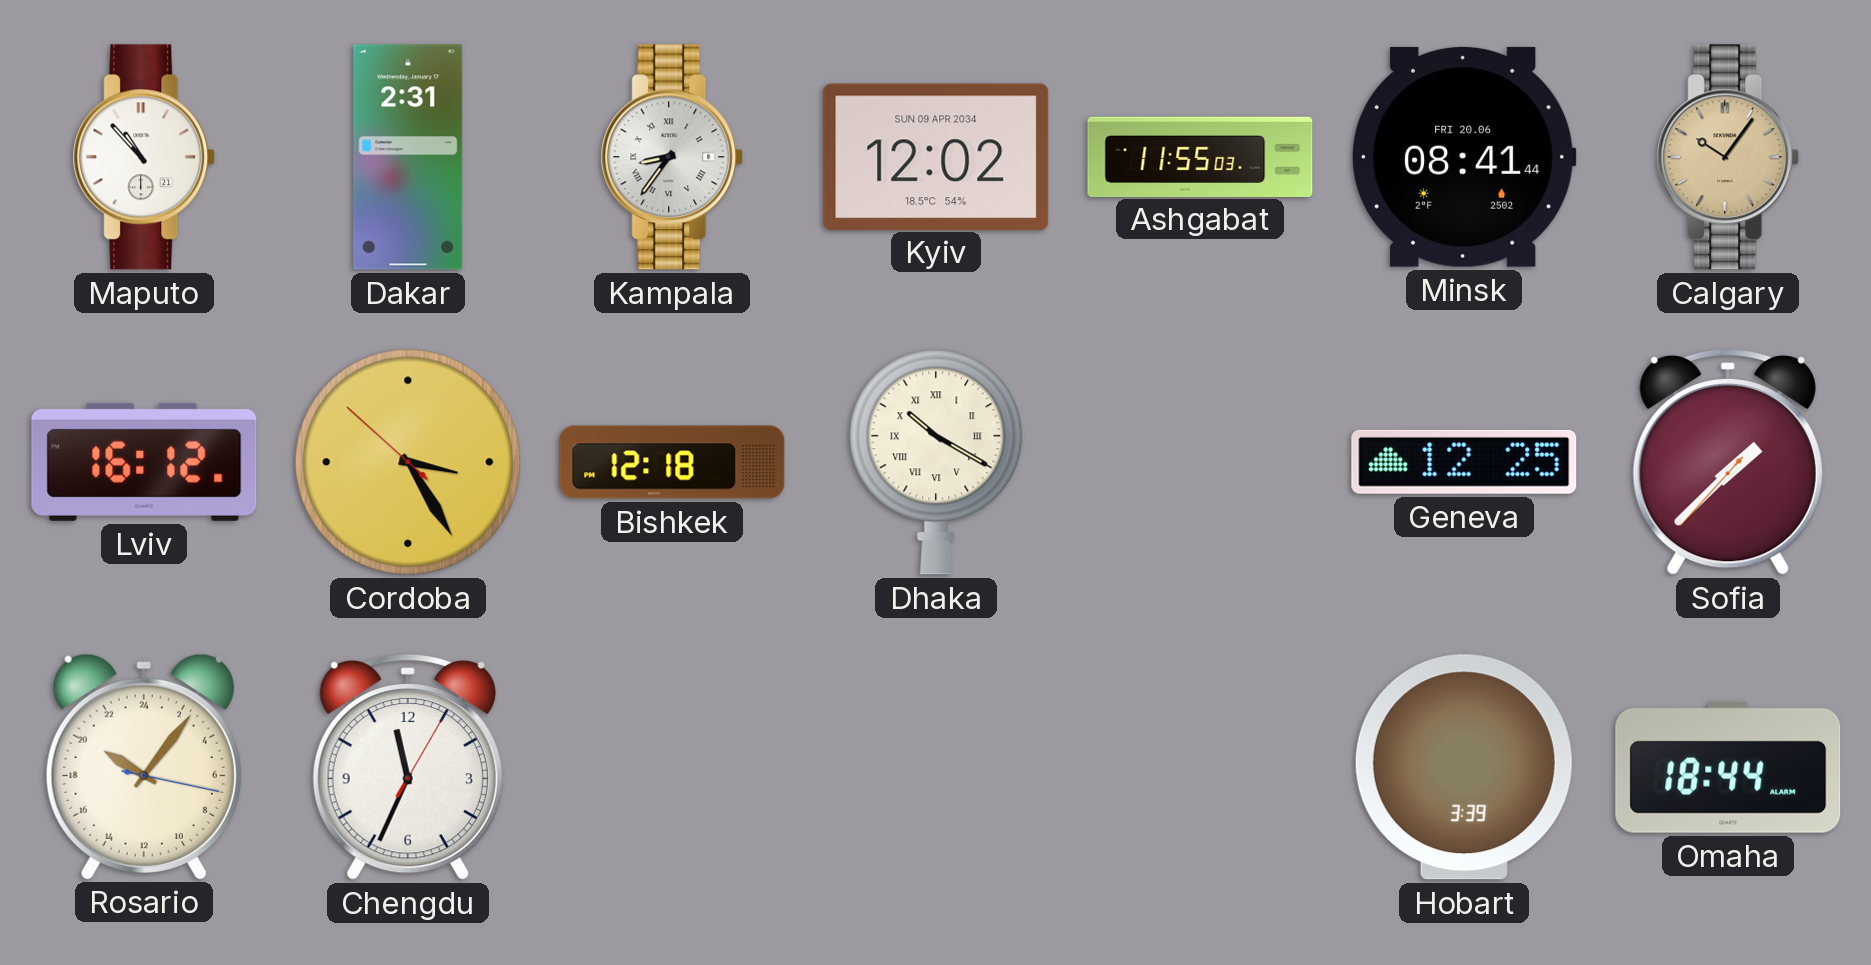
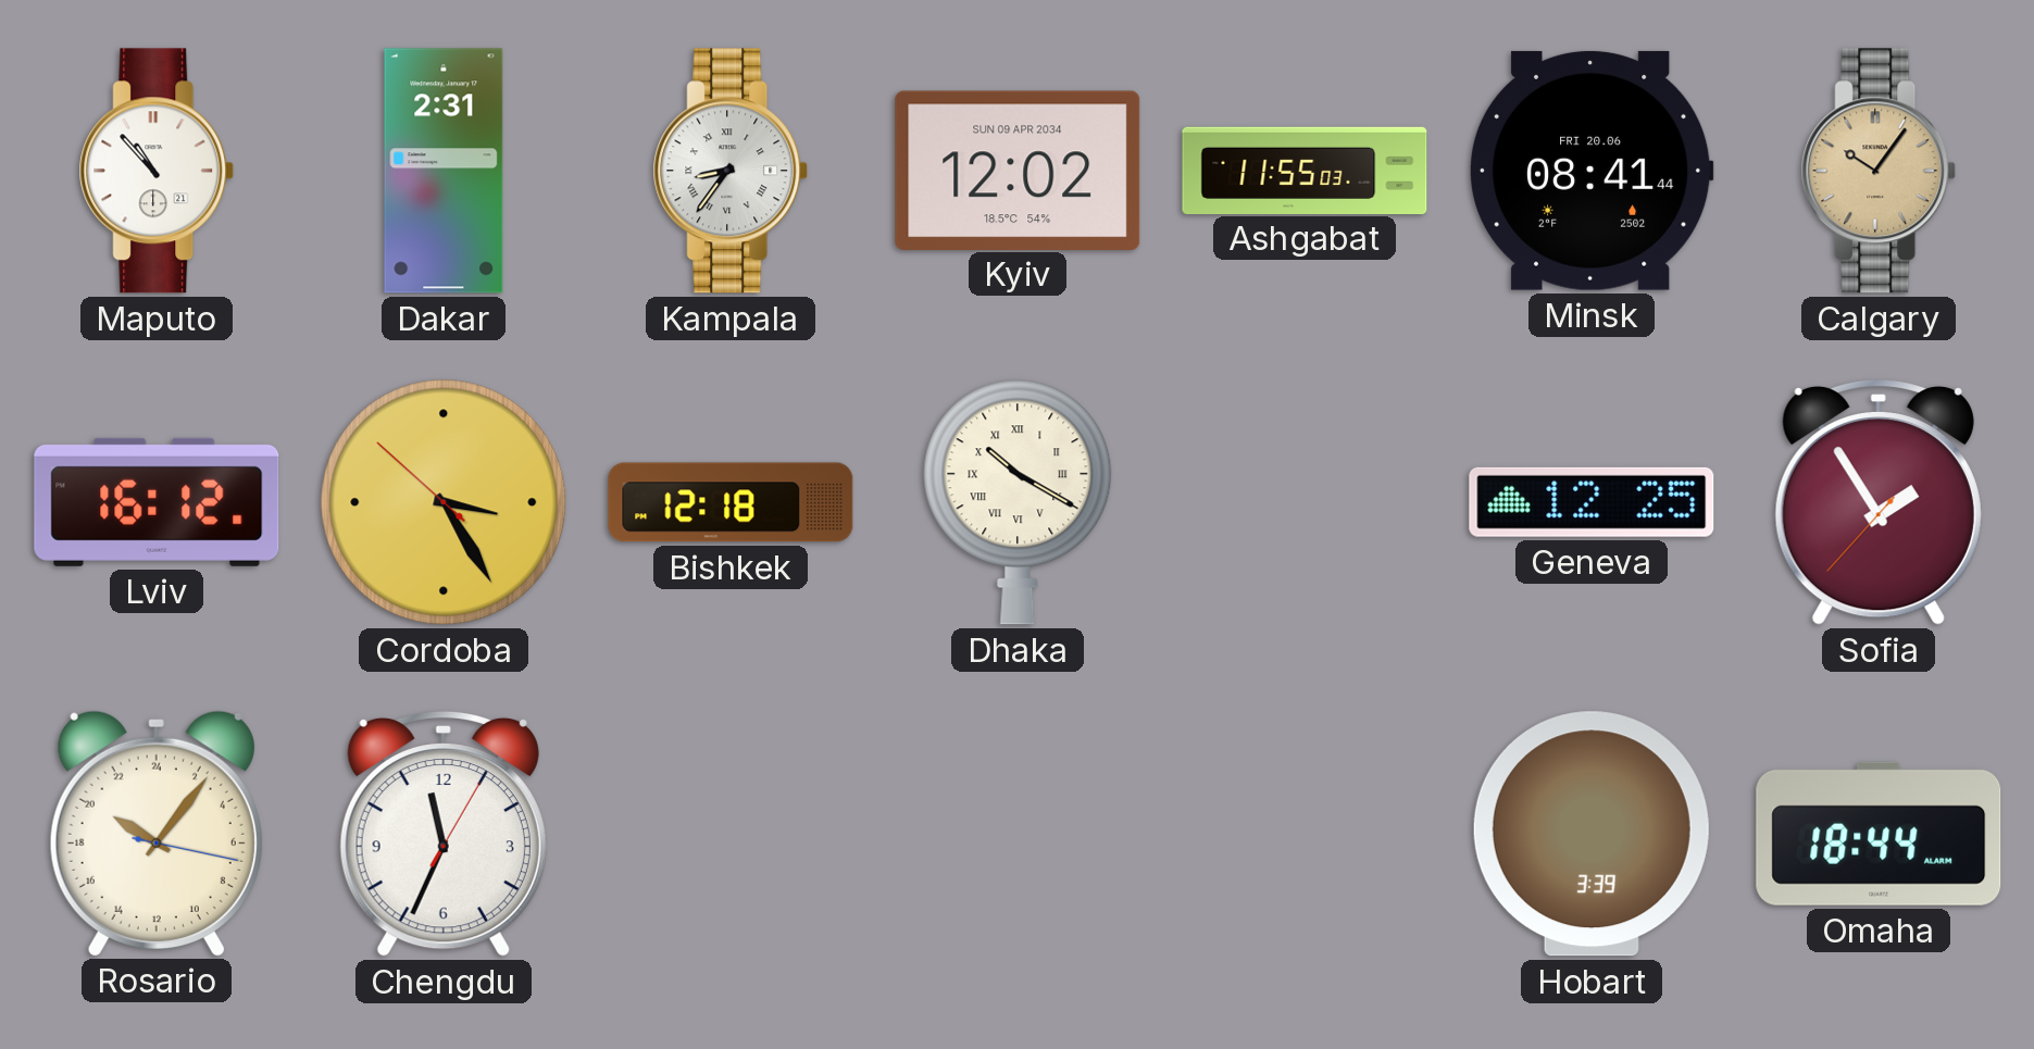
Sofia: 1:37 -> 1:54
